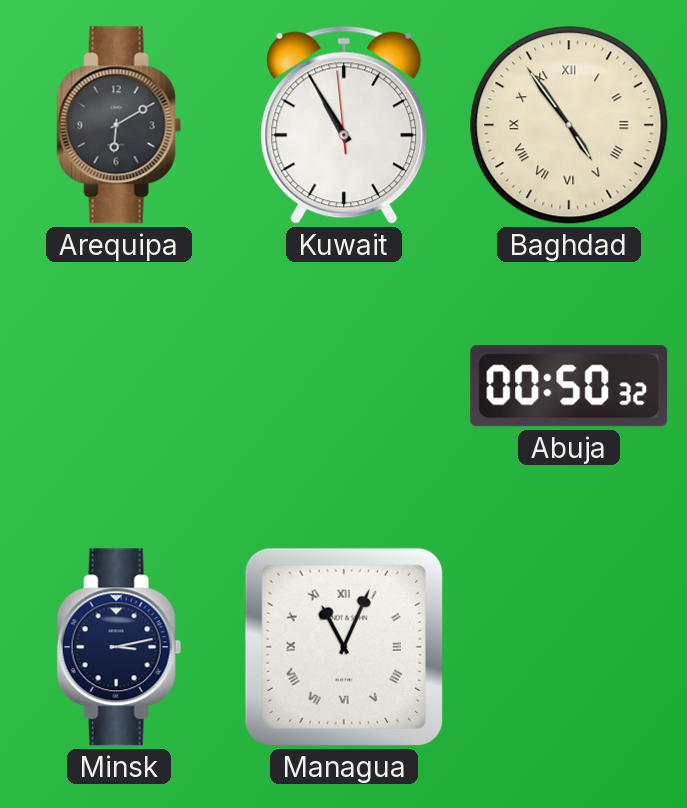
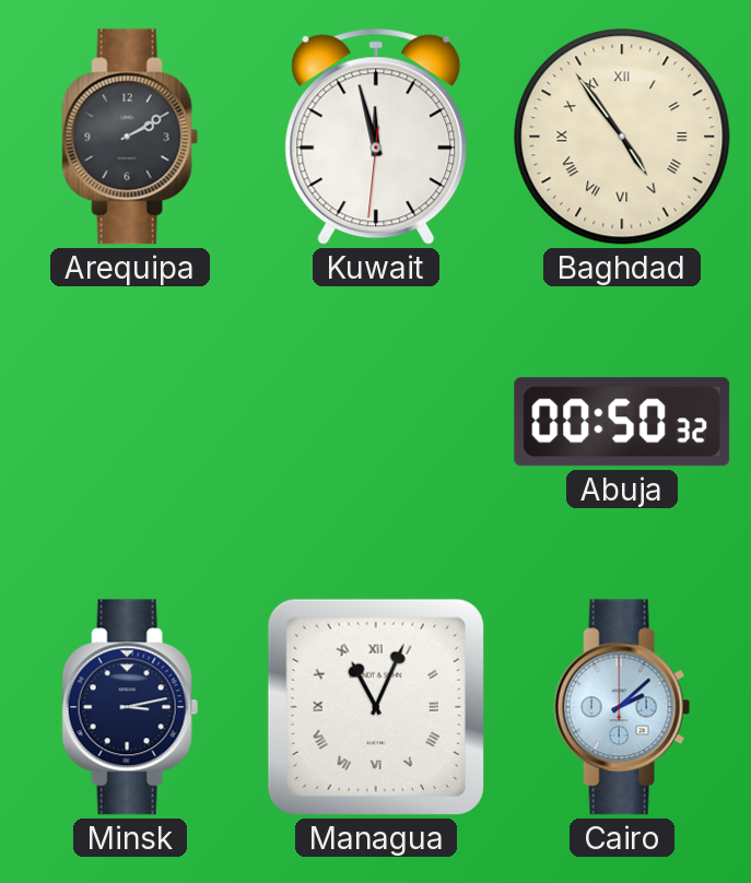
Arequipa: 6:10 -> 2:10
Kuwait: 10:54 -> 11:57
Cairo: none -> 2:08
